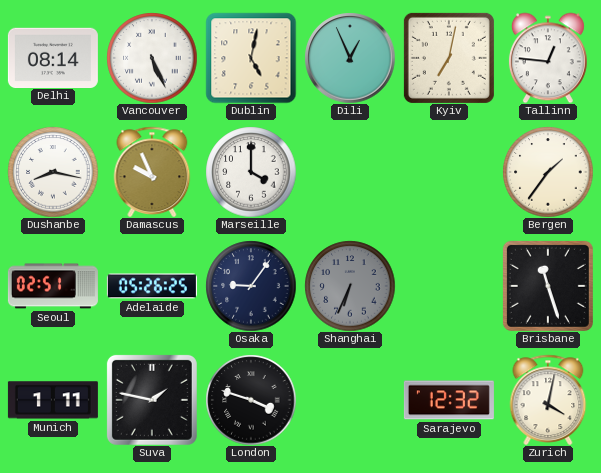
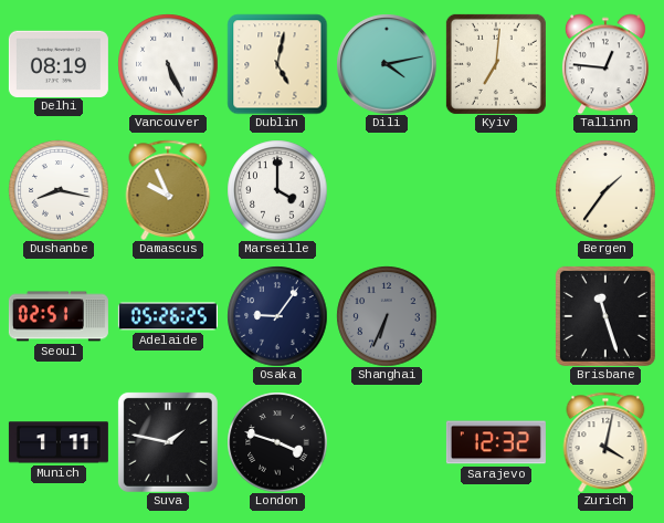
Delhi: 08:14 -> 08:19
Dili: 12:56 -> 4:13
Kyiv: 7:02 -> 7:01
